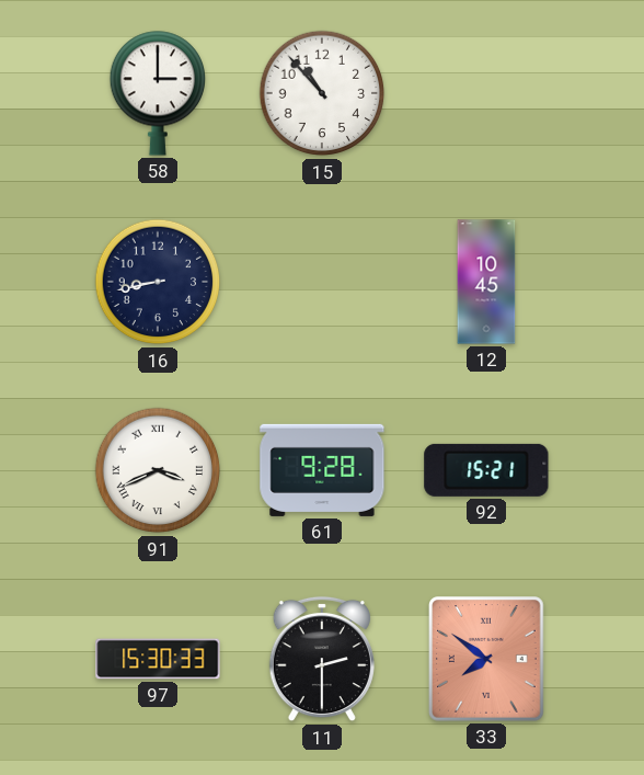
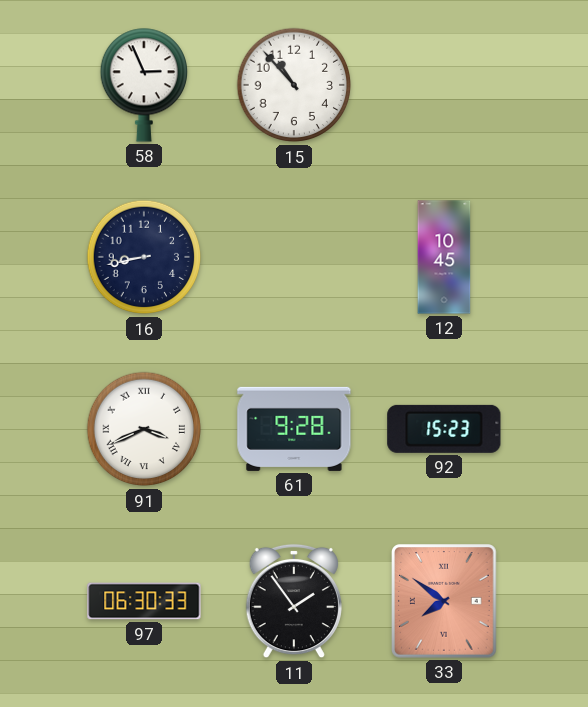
58: 3:00 -> 2:56
92: 15:21 -> 15:23
97: 15:30 -> 06:30
11: 2:30 -> 1:54
